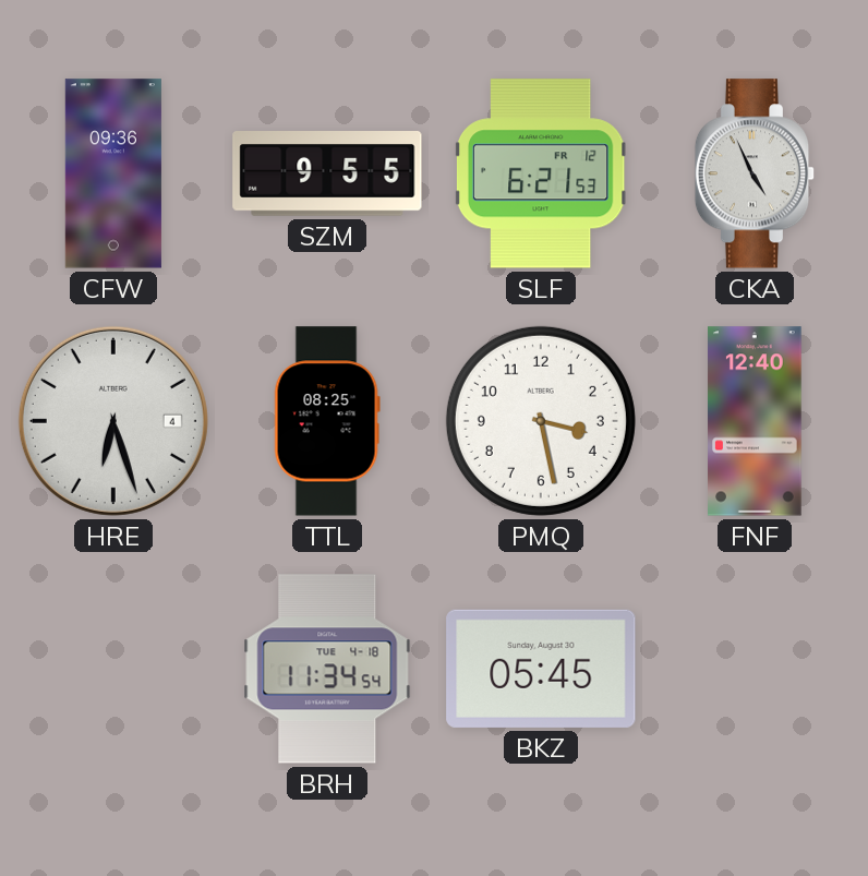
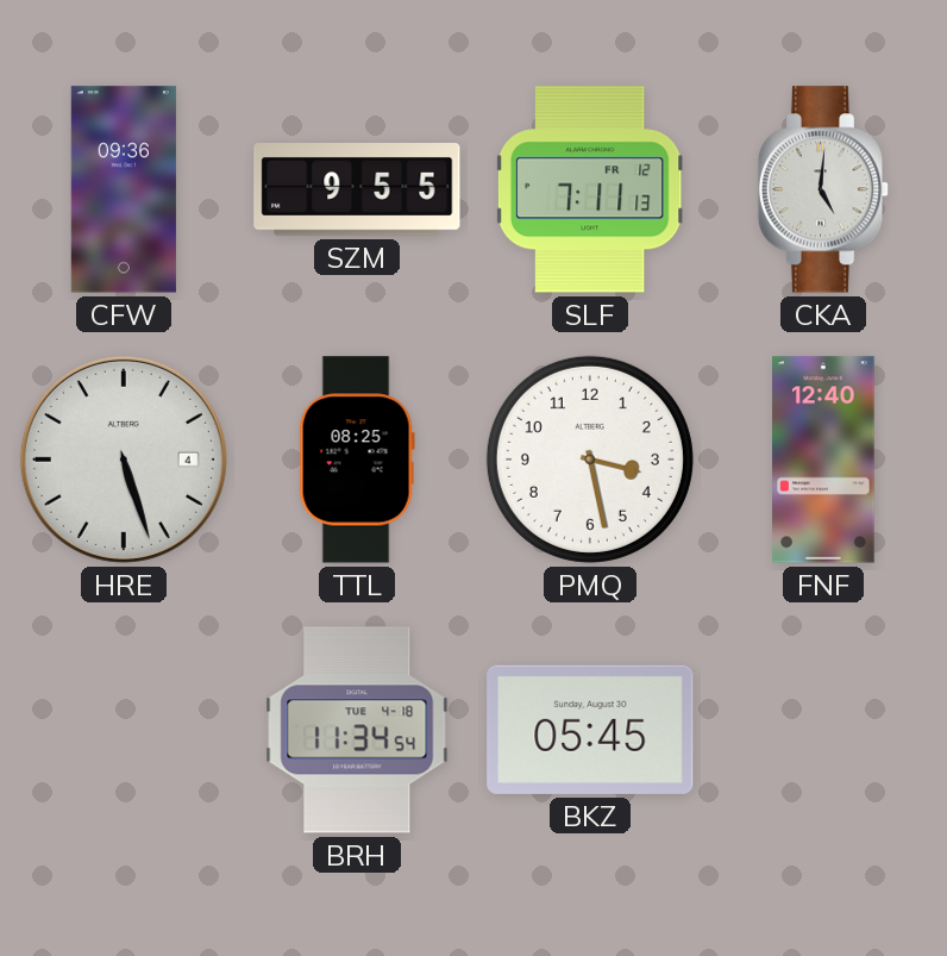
SLF: 6:21 -> 7:11
CKA: 4:56 -> 5:01
HRE: 6:27 -> 5:27
